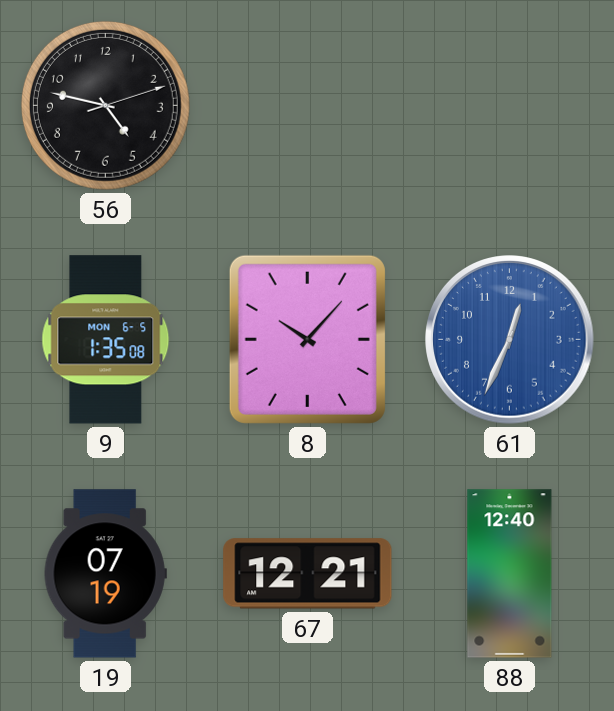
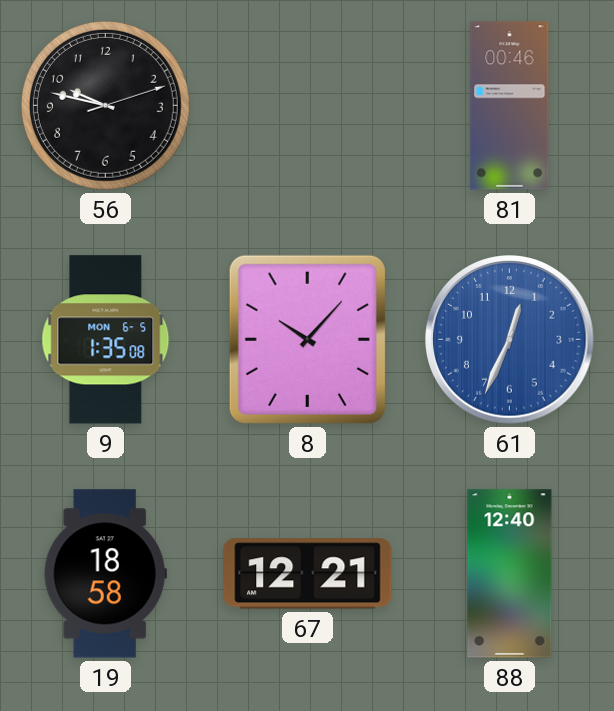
56: 4:47 -> 9:47
81: none -> 00:46
19: 07:19 -> 18:58
